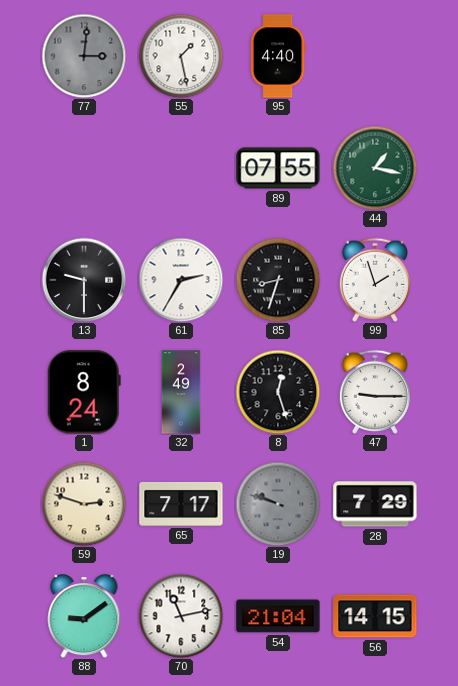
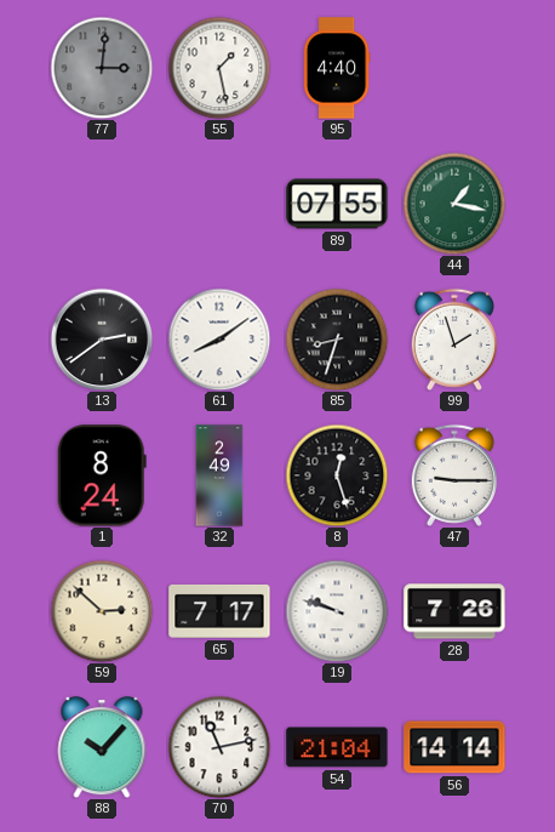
13: 9:30 -> 2:39
61: 2:35 -> 8:09
59: 2:48 -> 2:52
19 dial: grey -> white
28: 7:29 -> 7:26
88: 9:09 -> 10:07
56: 14:15 -> 14:14
